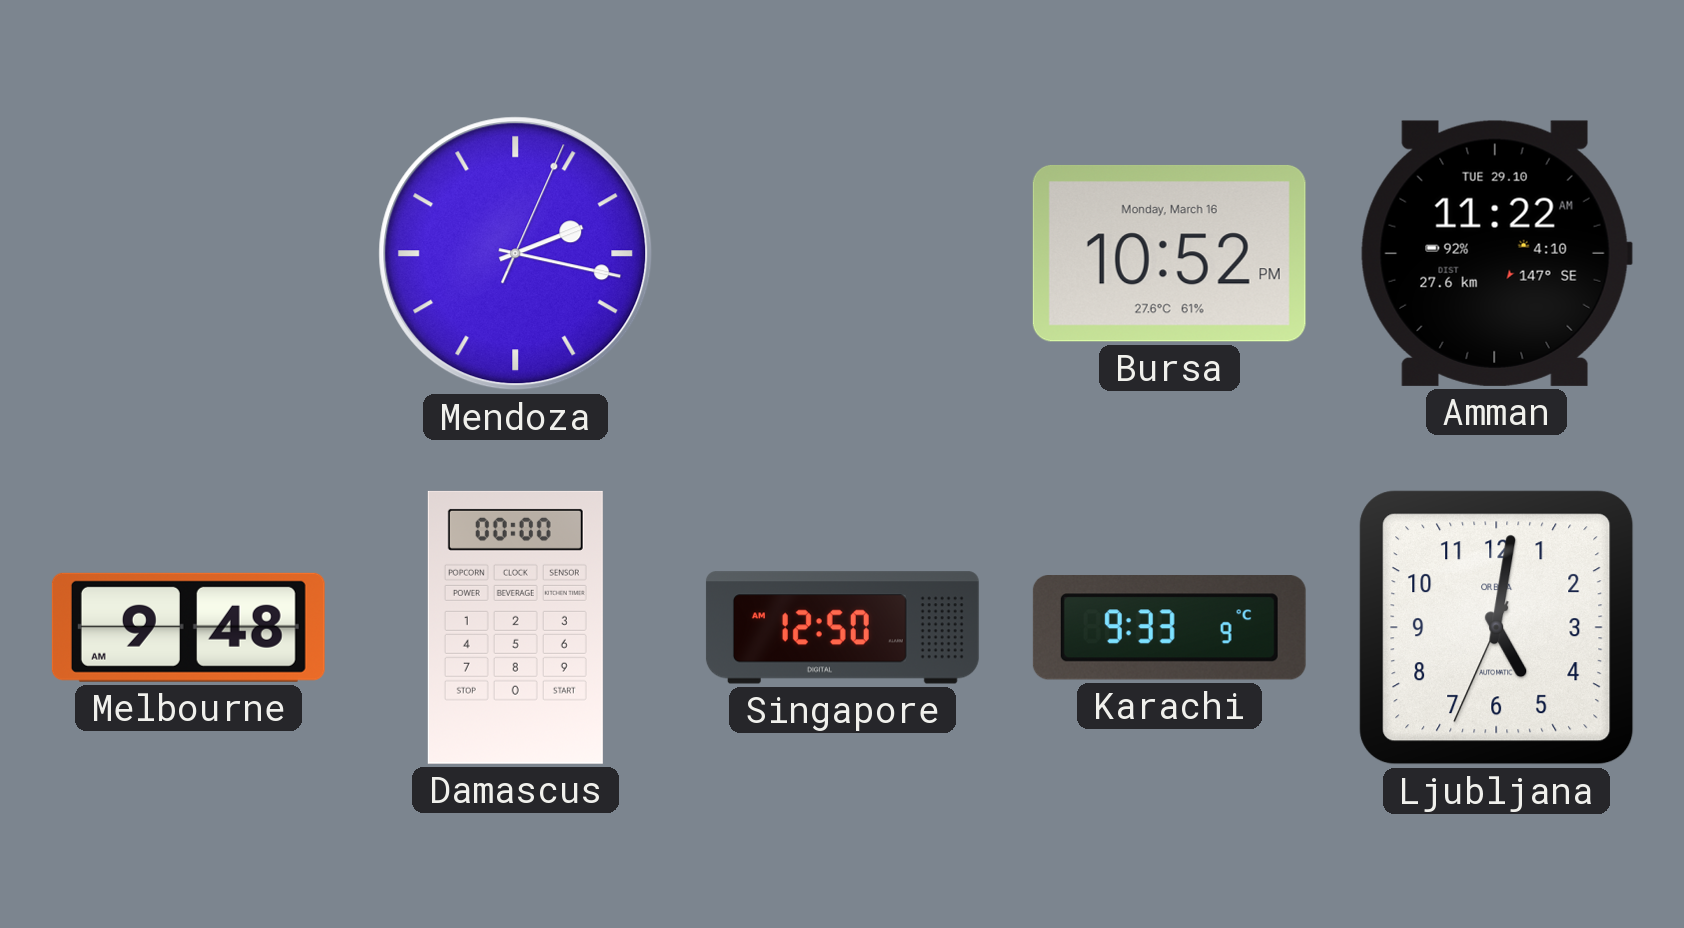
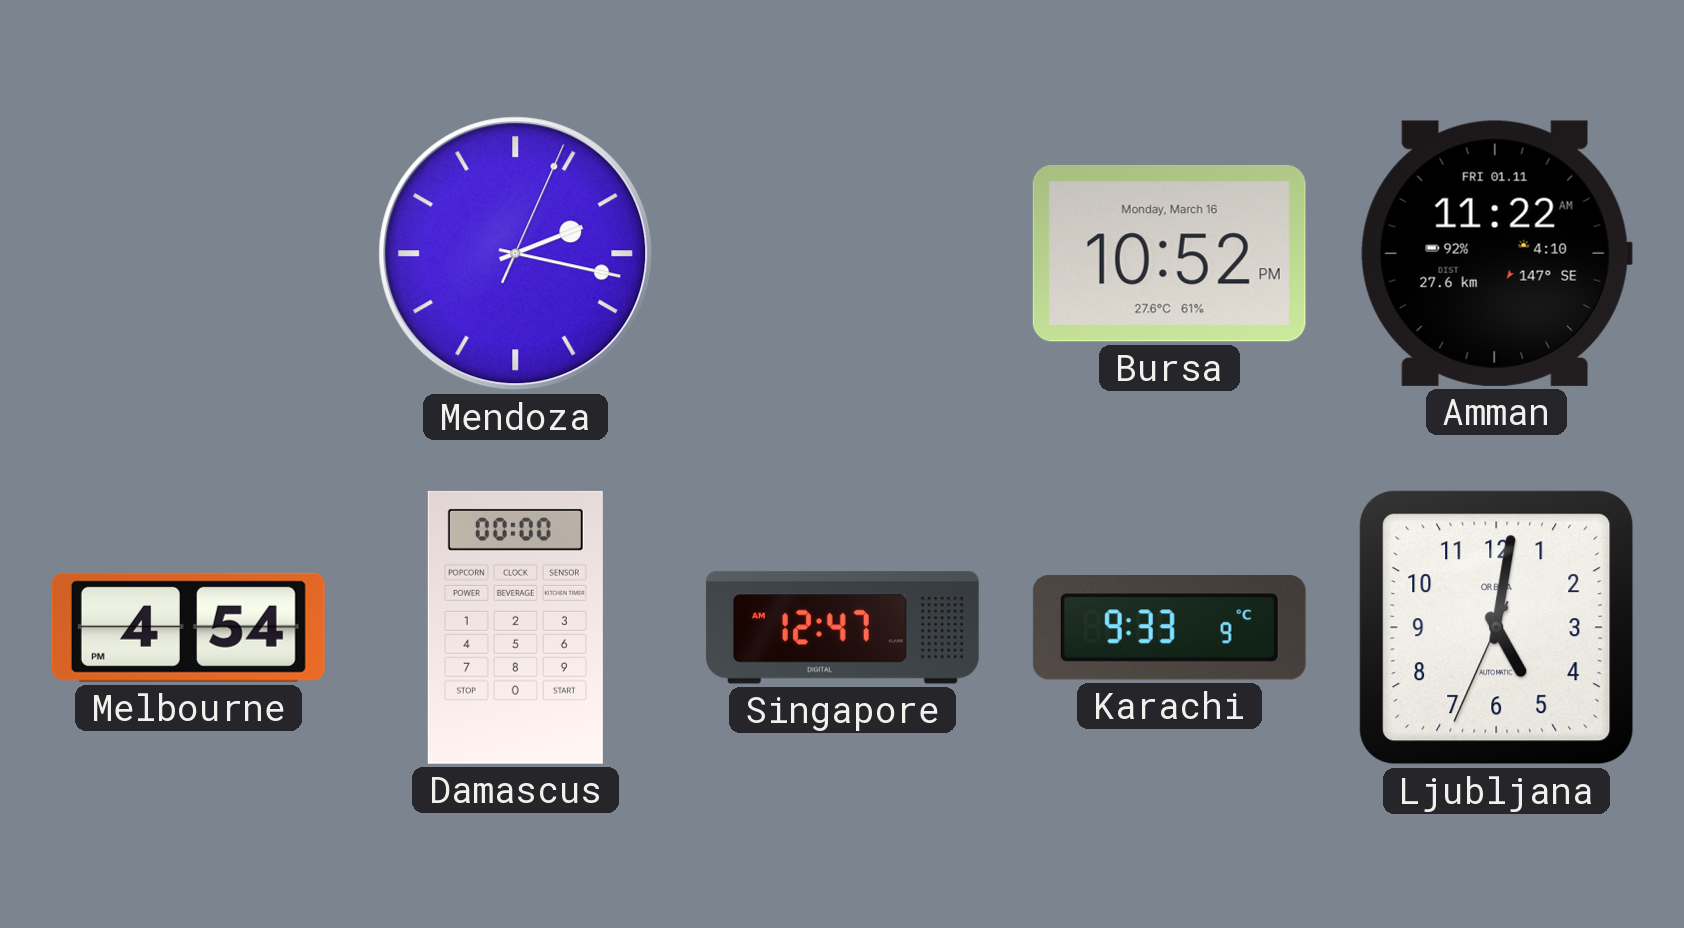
Amman date: TUE 29.10 -> FRI 01.11
Melbourne: 9:48 -> 4:54
Singapore: 12:50 -> 12:47
